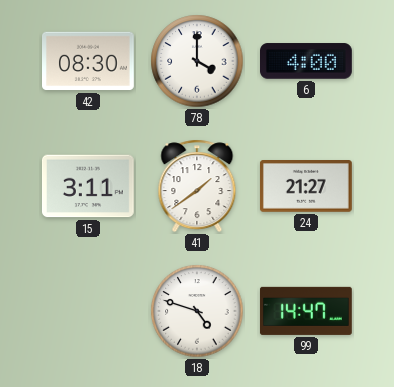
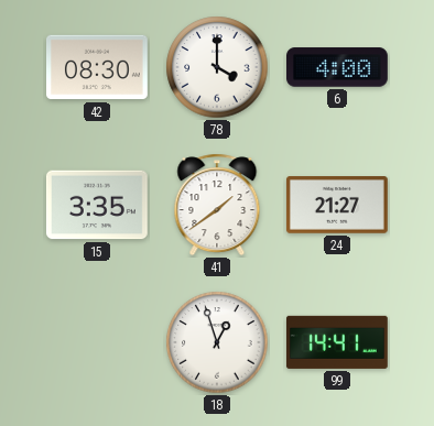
15: 3:11 -> 3:35
18: 4:48 -> 12:57
99: 14:47 -> 14:41
